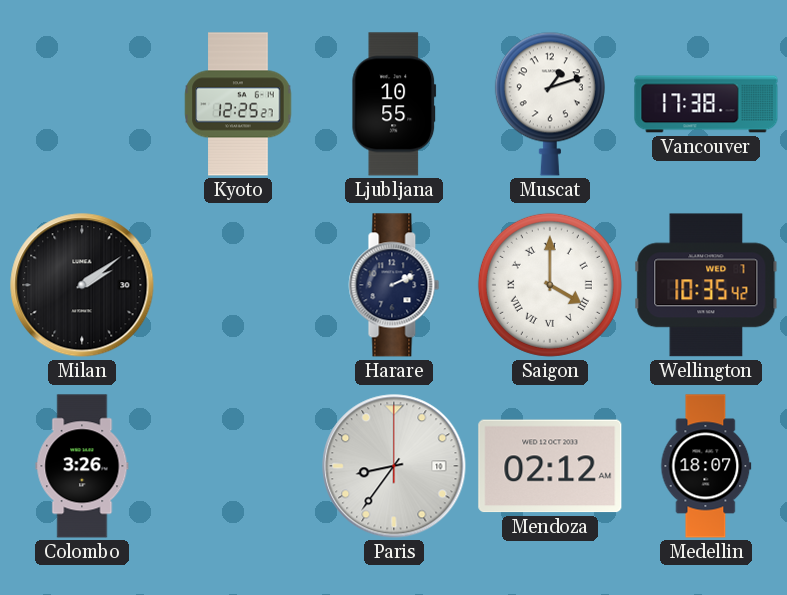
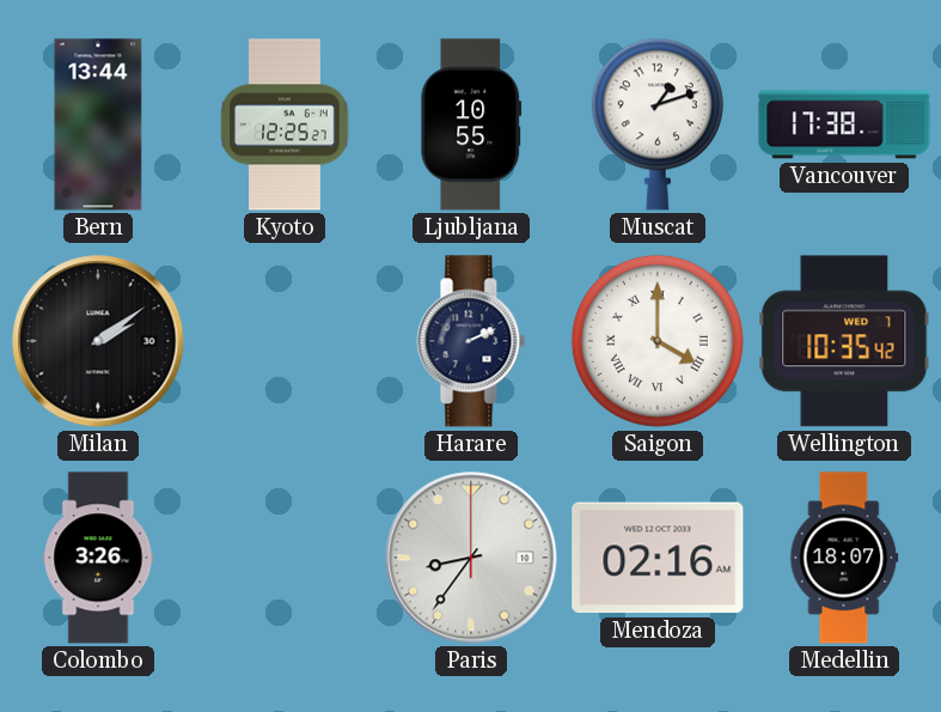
Bern: none -> 13:44
Mendoza: 02:12 -> 02:16
